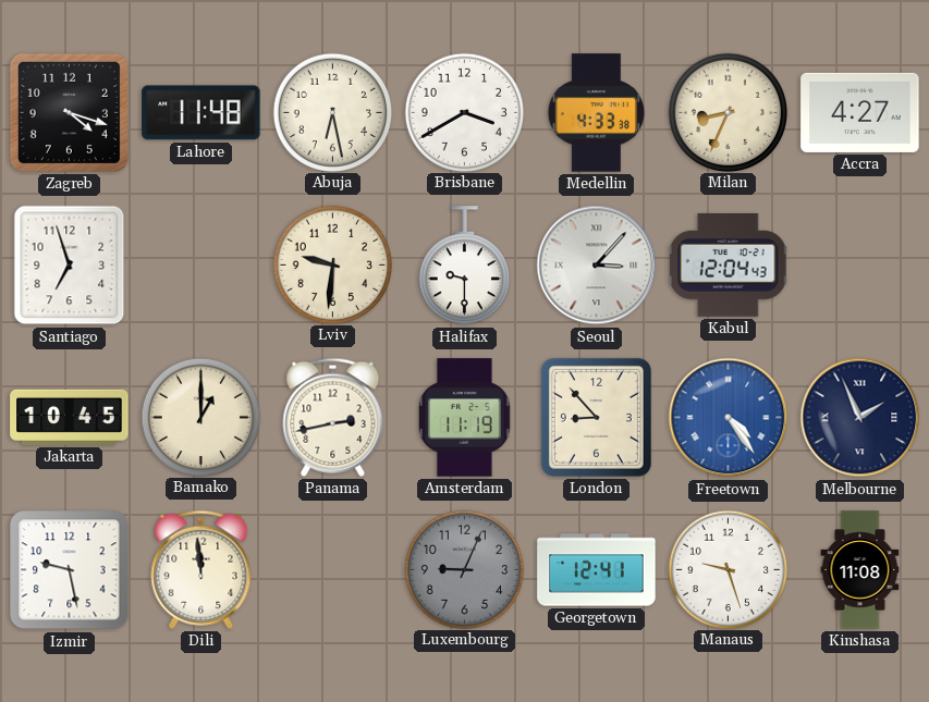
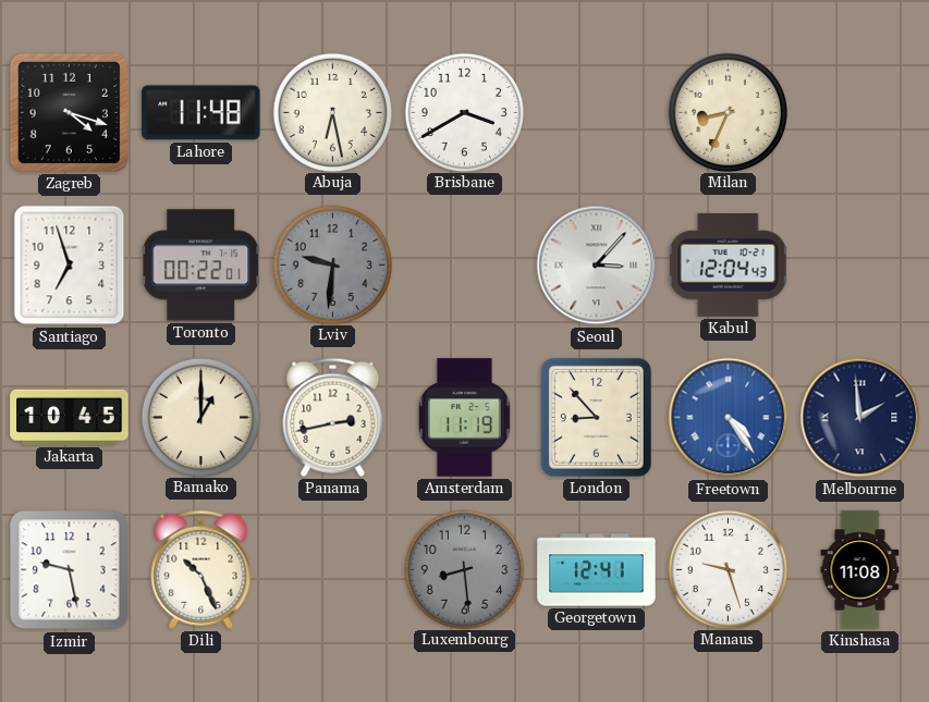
Medellin: 4:33 -> none
Accra: 4:27 -> none
Toronto: none -> 00:22
Lviv dial: cream -> grey
Halifax: 9:30 -> none
Melbourne: 1:56 -> 1:59
Dili: 11:59 -> 10:26
Luxembourg: 9:04 -> 8:29
